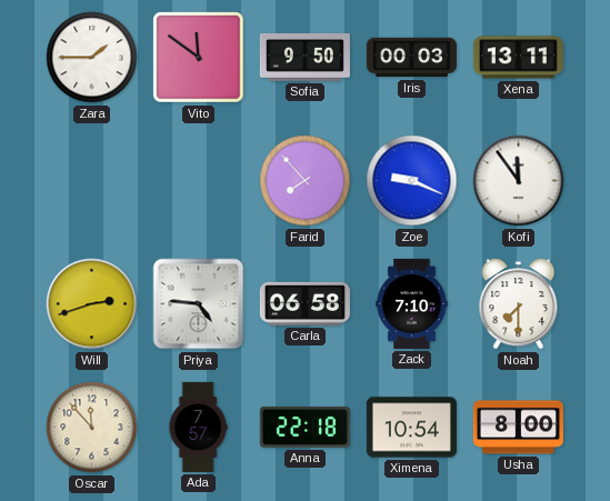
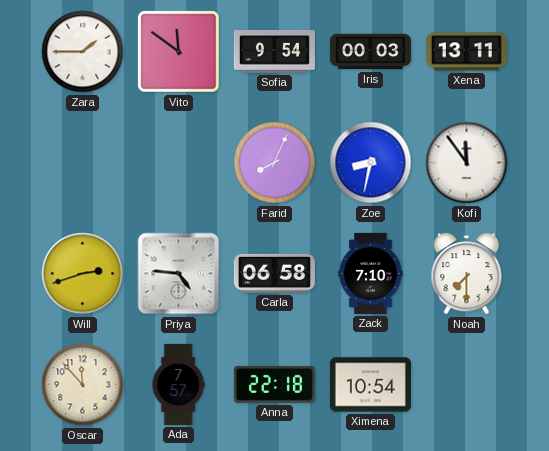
Sofia: 9:50 -> 9:54
Farid: 7:53 -> 8:04
Zoe: 9:19 -> 8:32
Usha: 8:00 -> none
